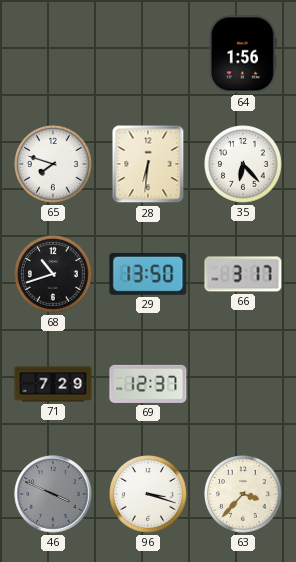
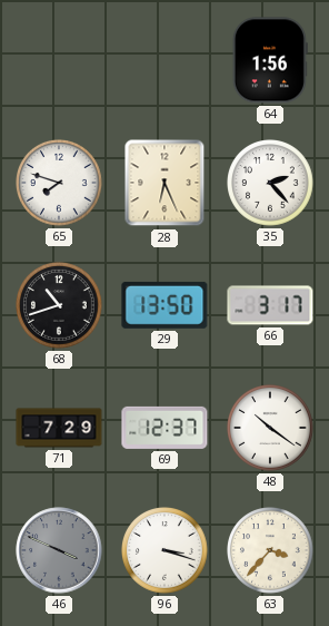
28: 6:31 -> 6:26
35: 6:23 -> 2:23
48: none -> 10:21
